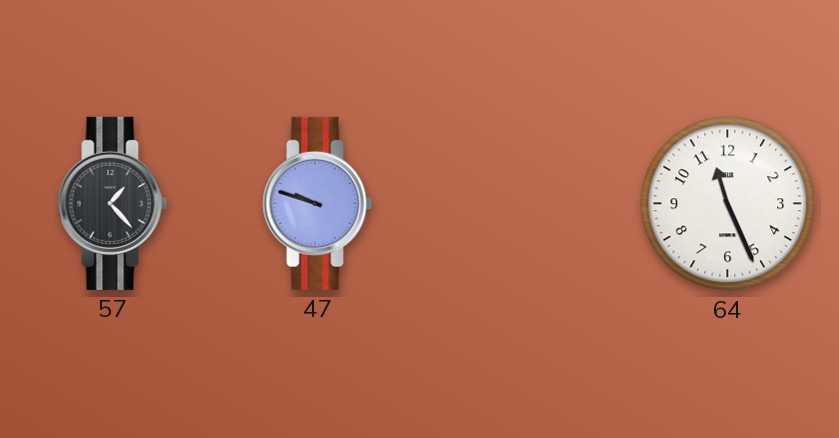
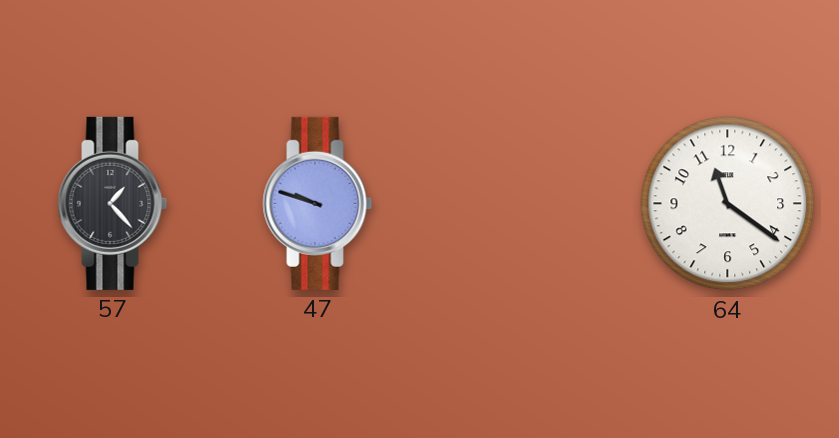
64: 11:26 -> 11:21
